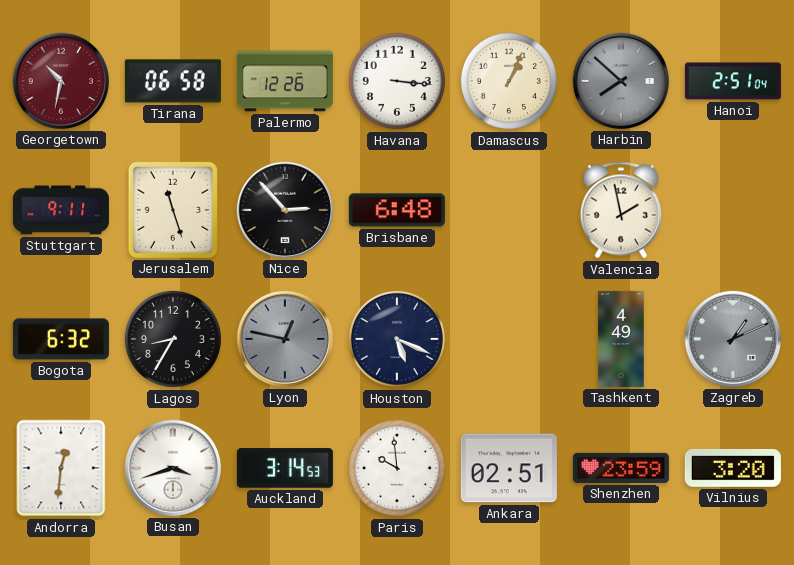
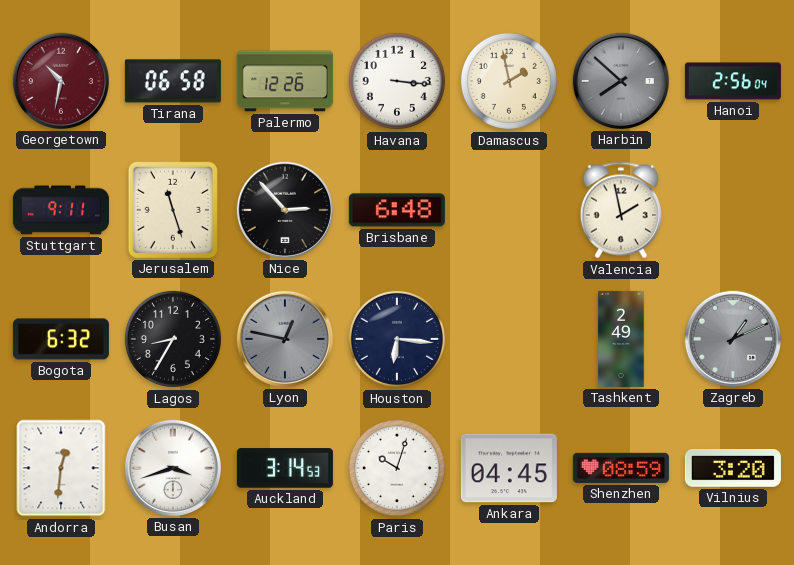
Damascus: 1:04 -> 1:58
Hanoi: 2:51 -> 2:56
Houston: 5:19 -> 6:16
Tashkent: 4:49 -> 2:49
Paris: 9:59 -> 10:03
Ankara: 02:51 -> 04:45
Shenzhen: 23:59 -> 08:59
